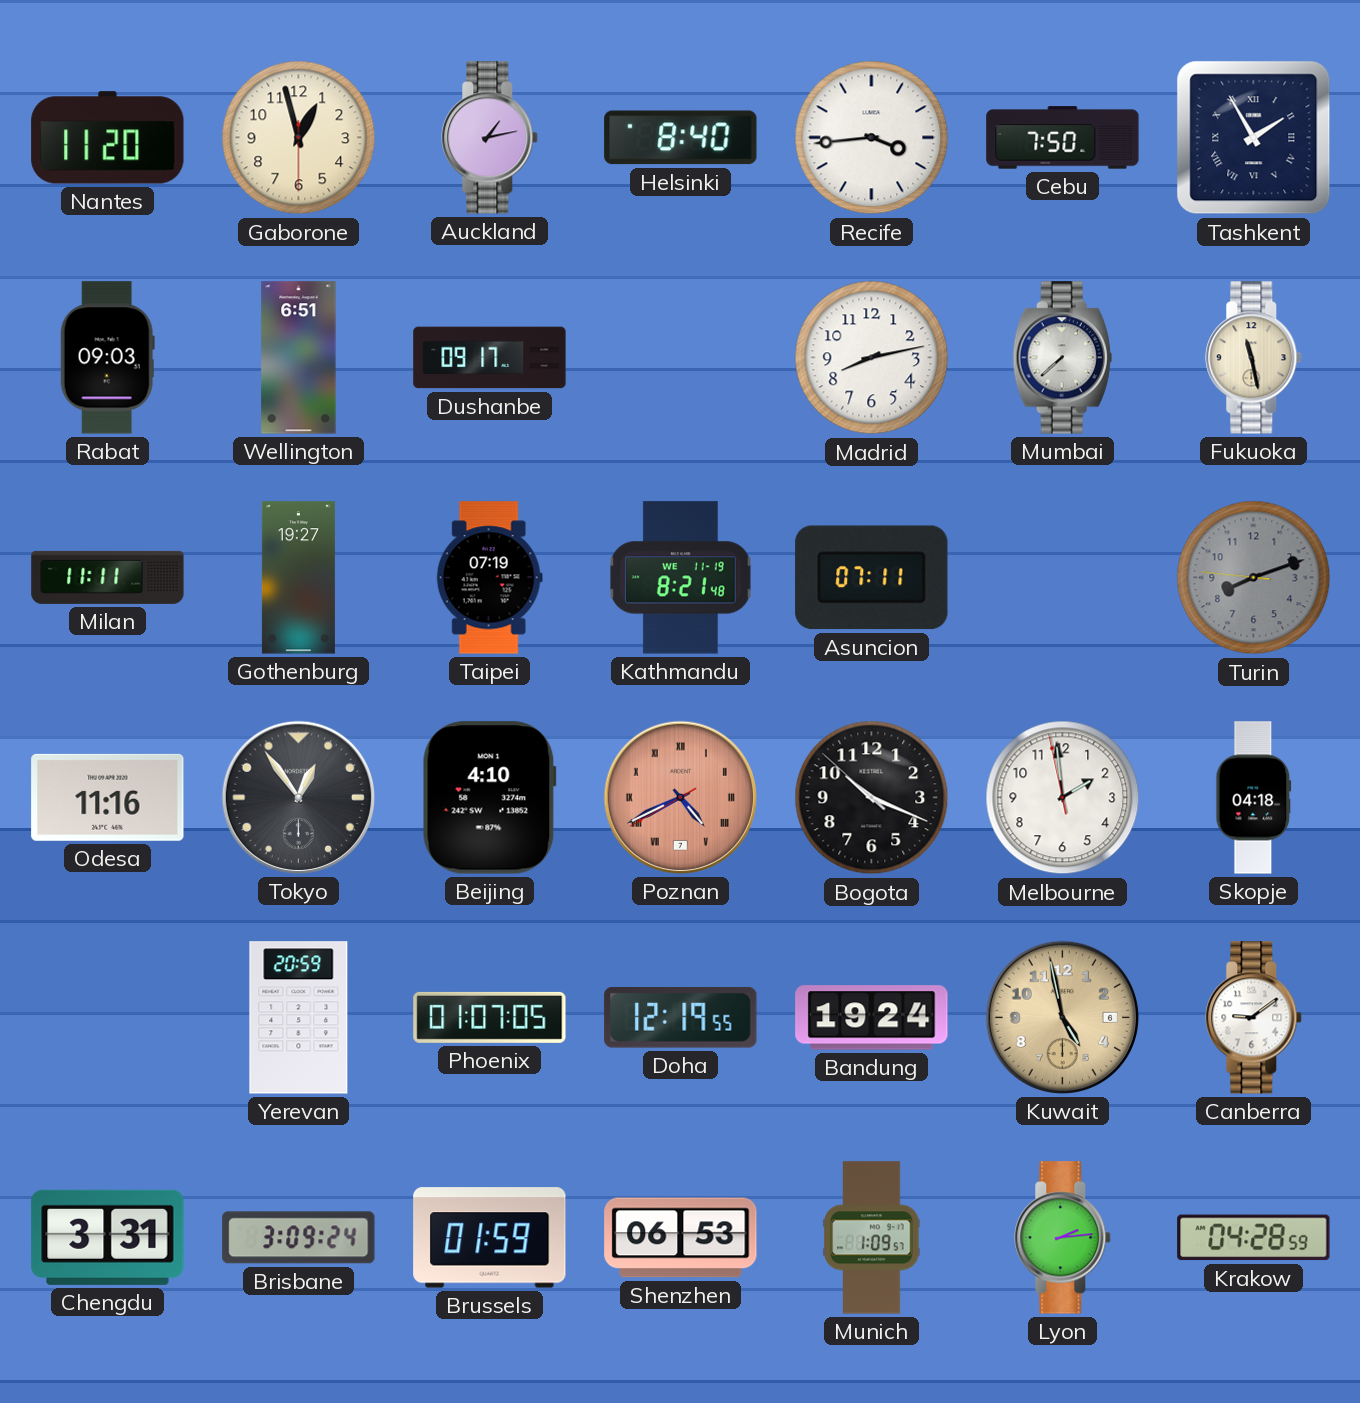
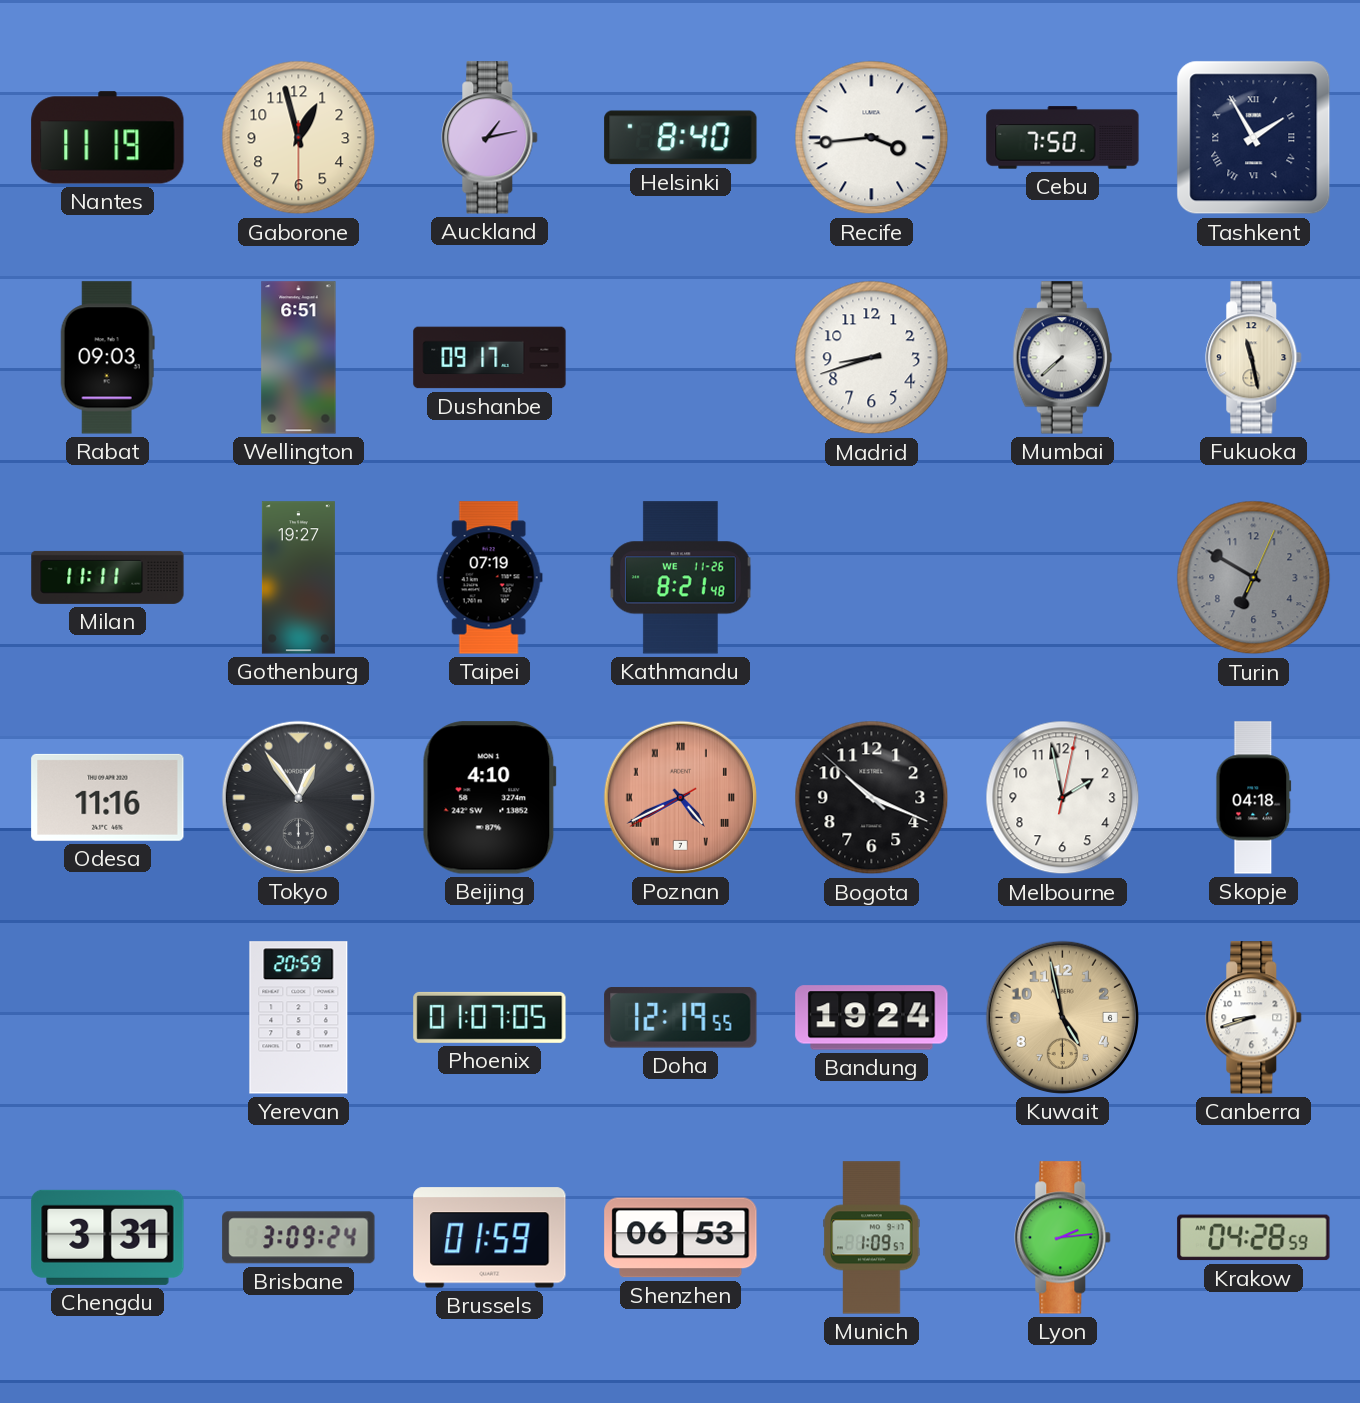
Nantes: 11:20 -> 11:19
Madrid: 8:13 -> 8:42
Kathmandu date: WE 11-19 -> WE 11-26
Asuncion: 07:11 -> none
Turin: 8:11 -> 6:50
Melbourne: 1:58:58 -> 1:58:02
Canberra: 9:09 -> 8:42
